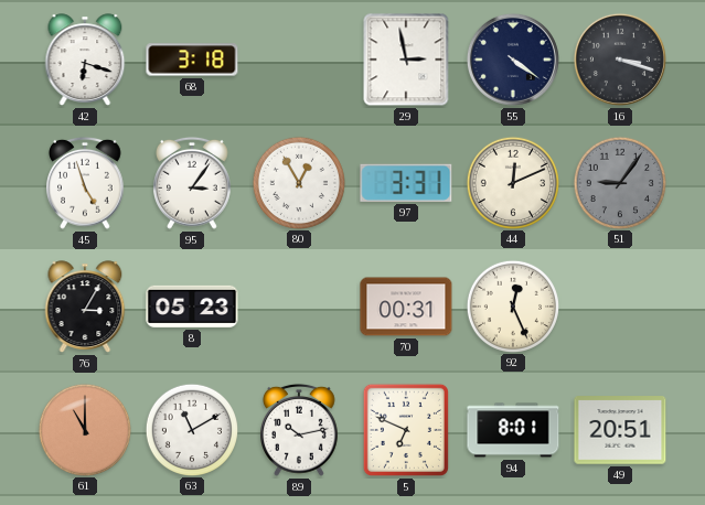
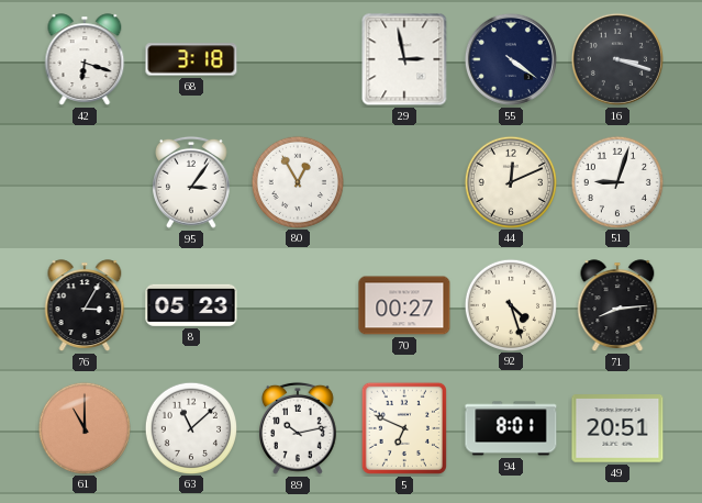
45: 4:57 -> none
97: 3:31 -> none
51: 9:06 -> 9:03
51 dial: grey -> white
70: 00:31 -> 00:27
92: 12:26 -> 4:27
71: none -> 8:14
63: 11:10 -> 11:08
